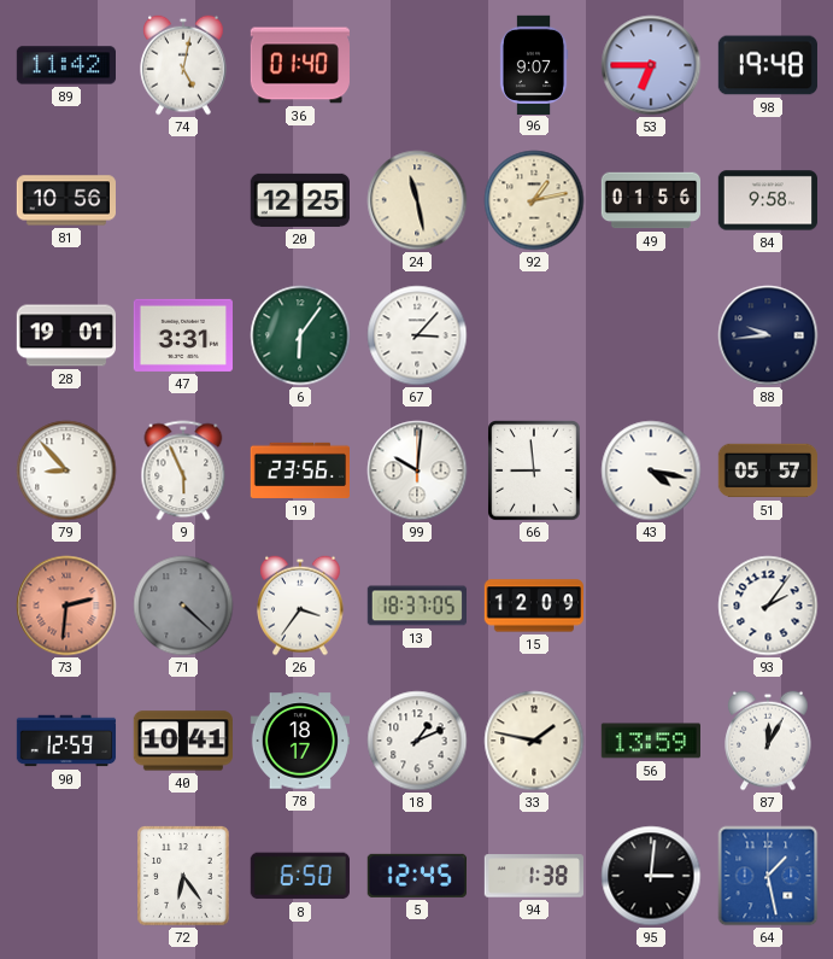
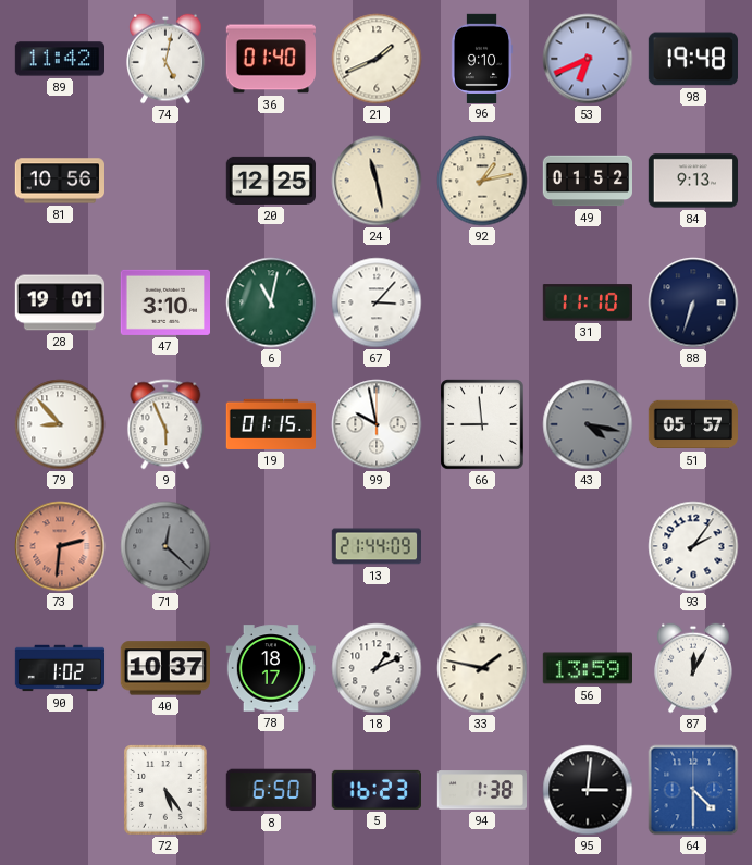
21: none -> 1:41
96: 9:07 -> 9:10
53: 6:45 -> 6:41
49: 01:56 -> 01:52
84: 9:58 -> 9:13
47: 3:31 -> 3:10
6: 6:06 -> 11:02
31: none -> 11:10
88: 9:44 -> 6:33
19: 23:56 -> 01:15
99: 10:01 -> 9:58
43 dial: white -> grey
71: 4:22 -> 12:22
26: 3:36 -> none
13: 18:37 -> 21:44
15: 12:09 -> none
90: 12:59 -> 1:02
40: 10:41 -> 10:37
72: 6:24 -> 5:24
5: 12:45 -> 16:23
64: 1:28 -> 4:30
